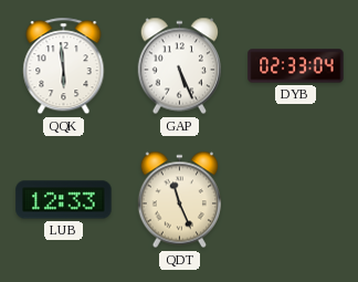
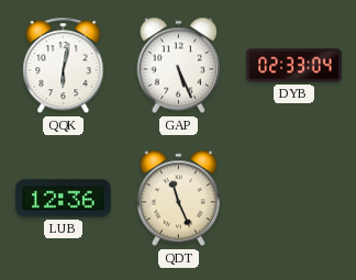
QQK: 5:59 -> 6:02
LUB: 12:33 -> 12:36
